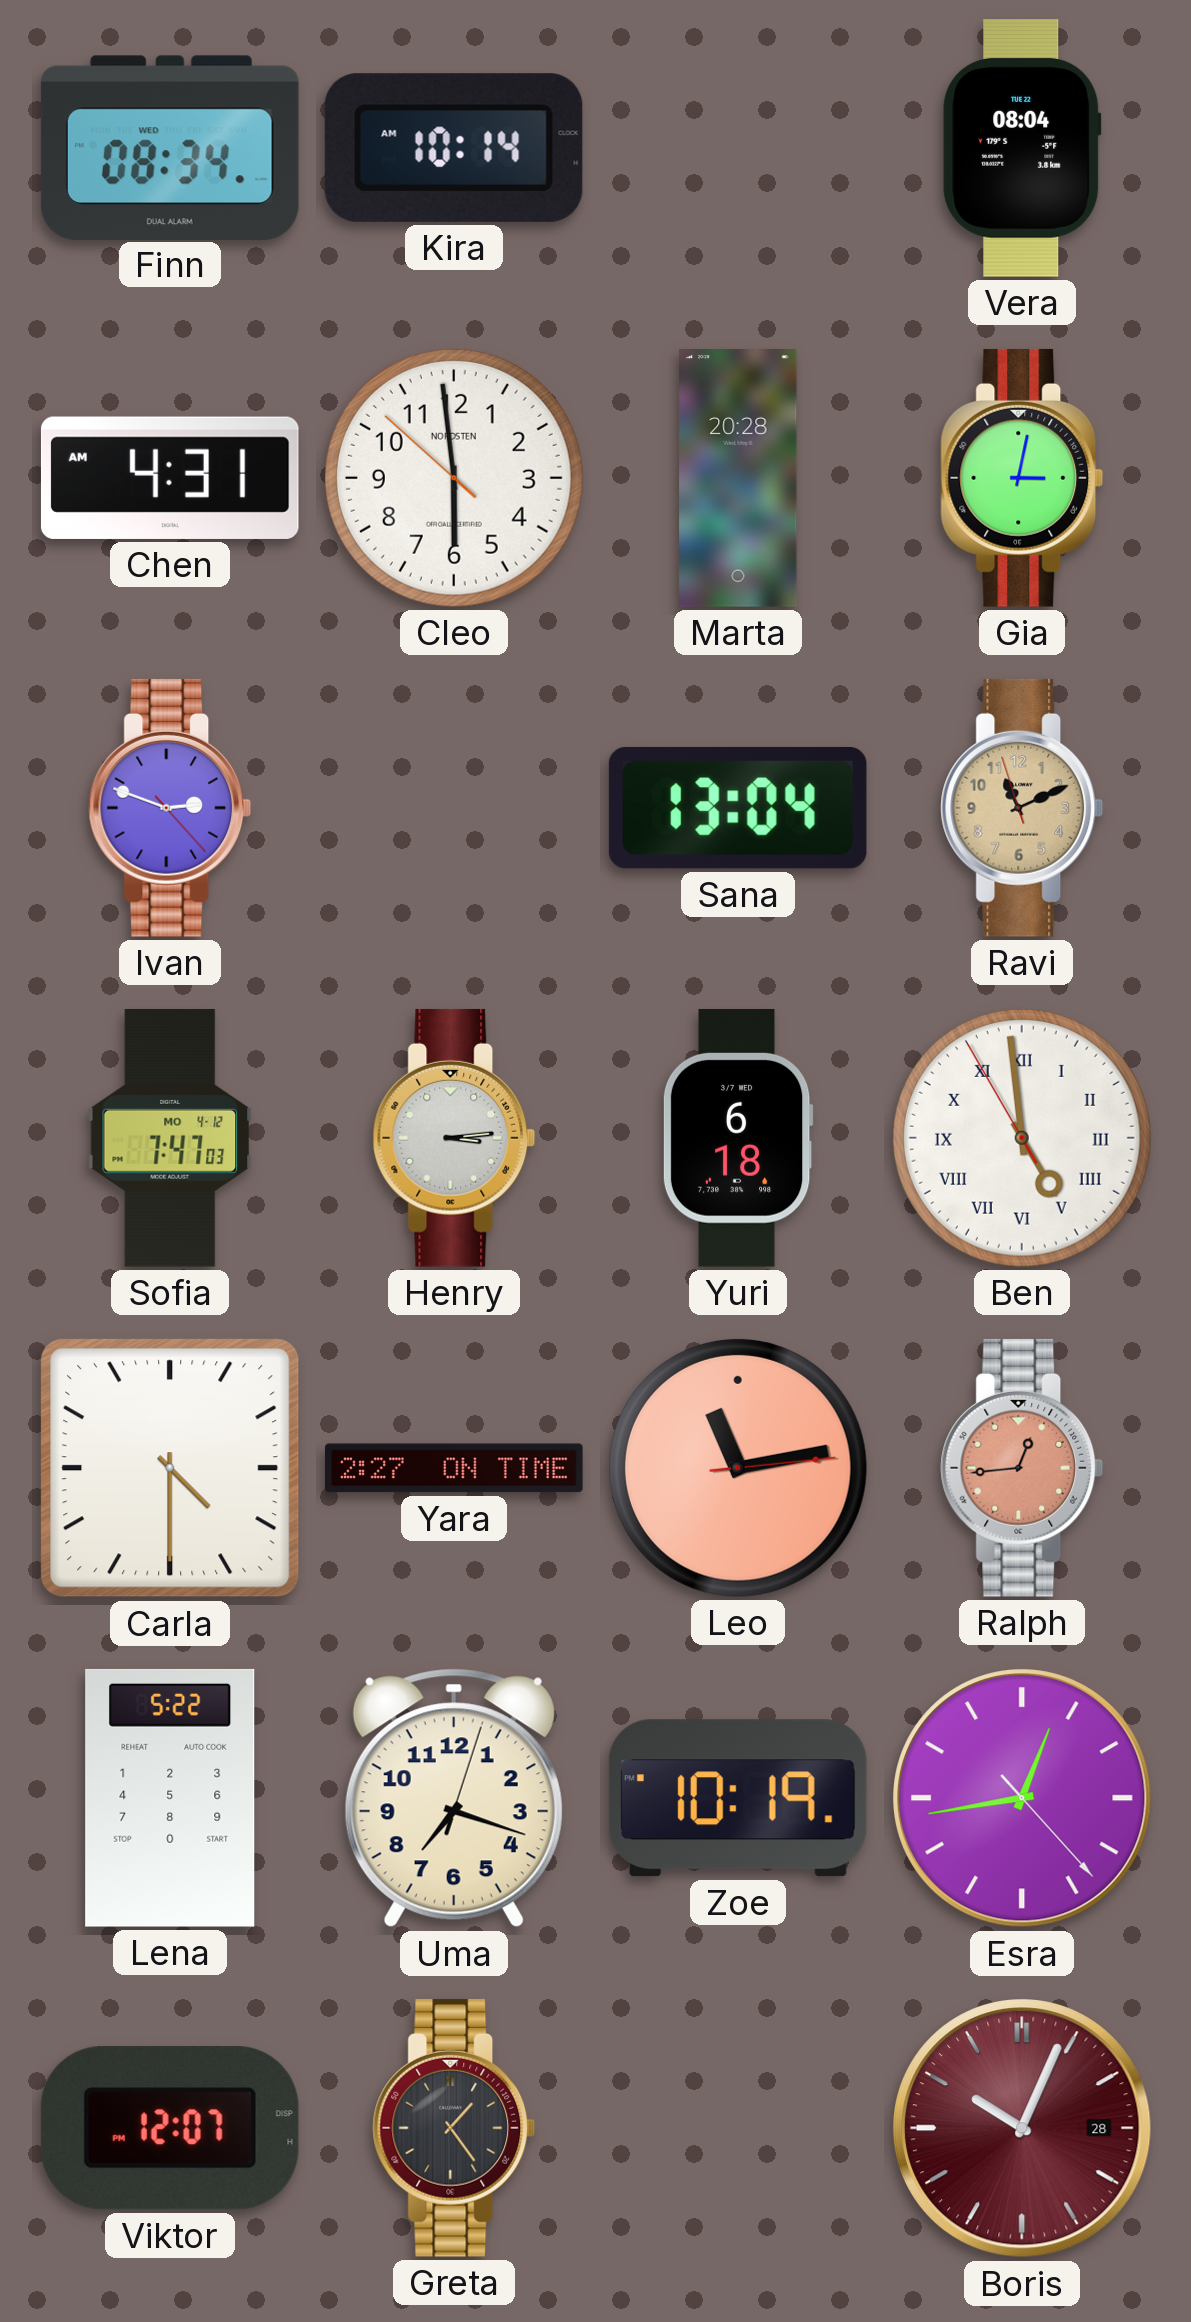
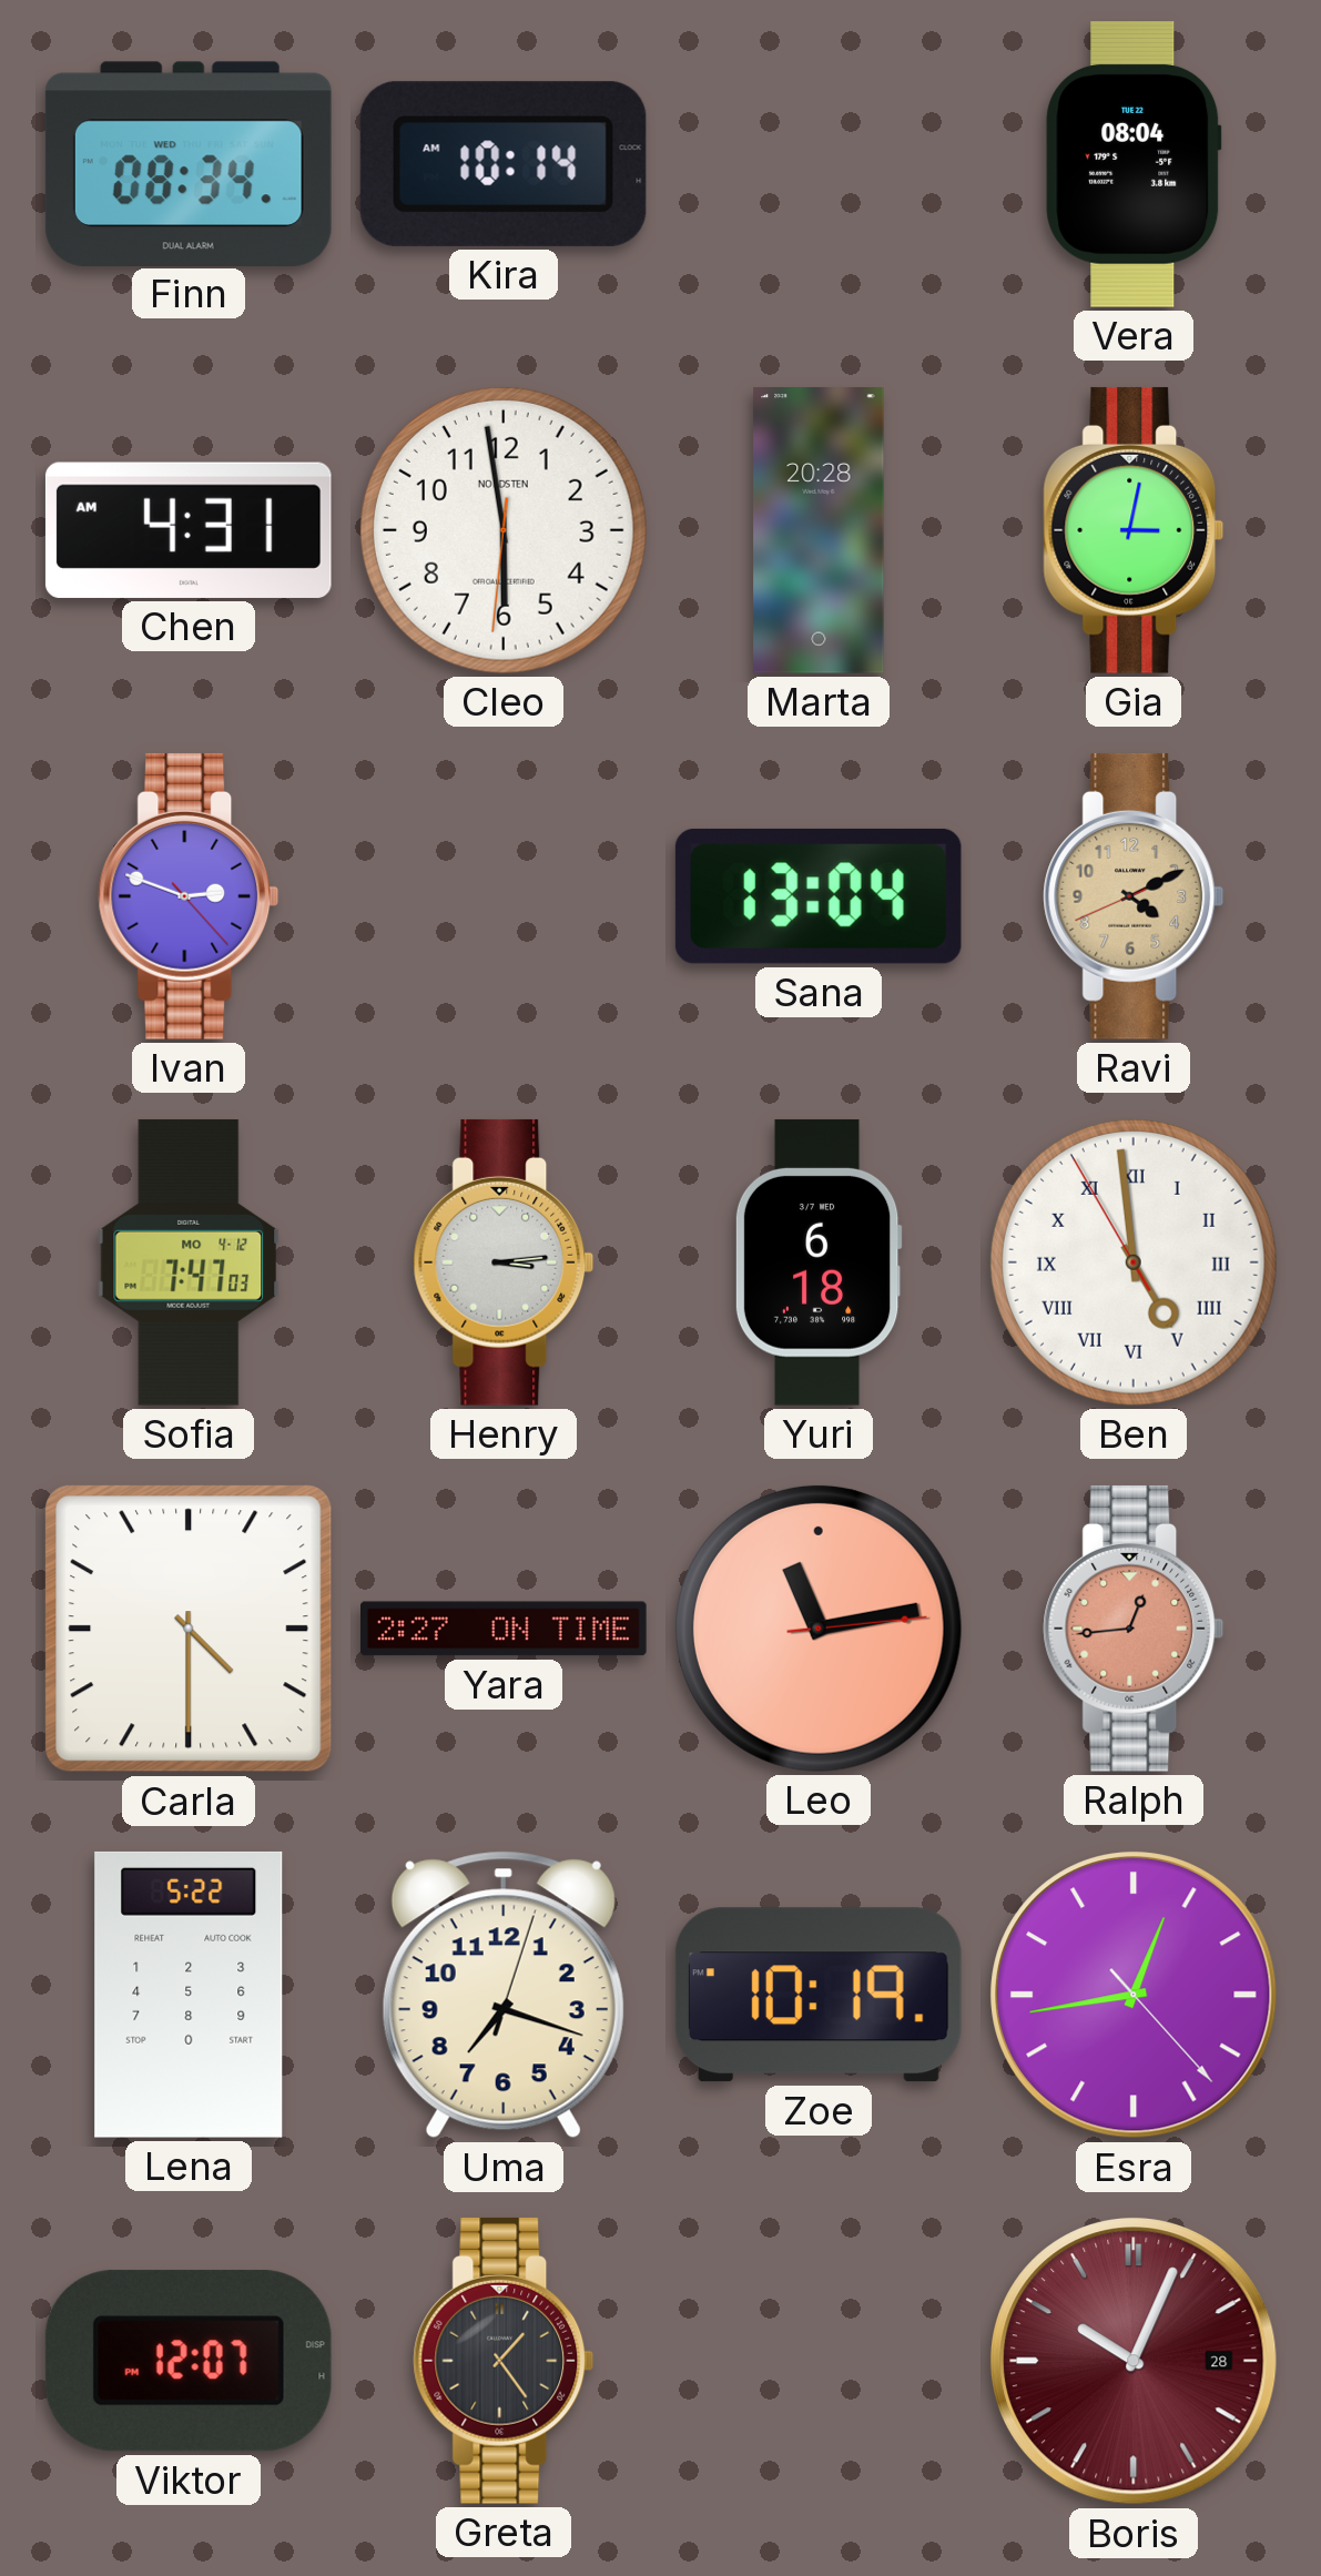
Cleo: 5:58:52 -> 5:58:31
Ravi: 11:10 -> 4:10
